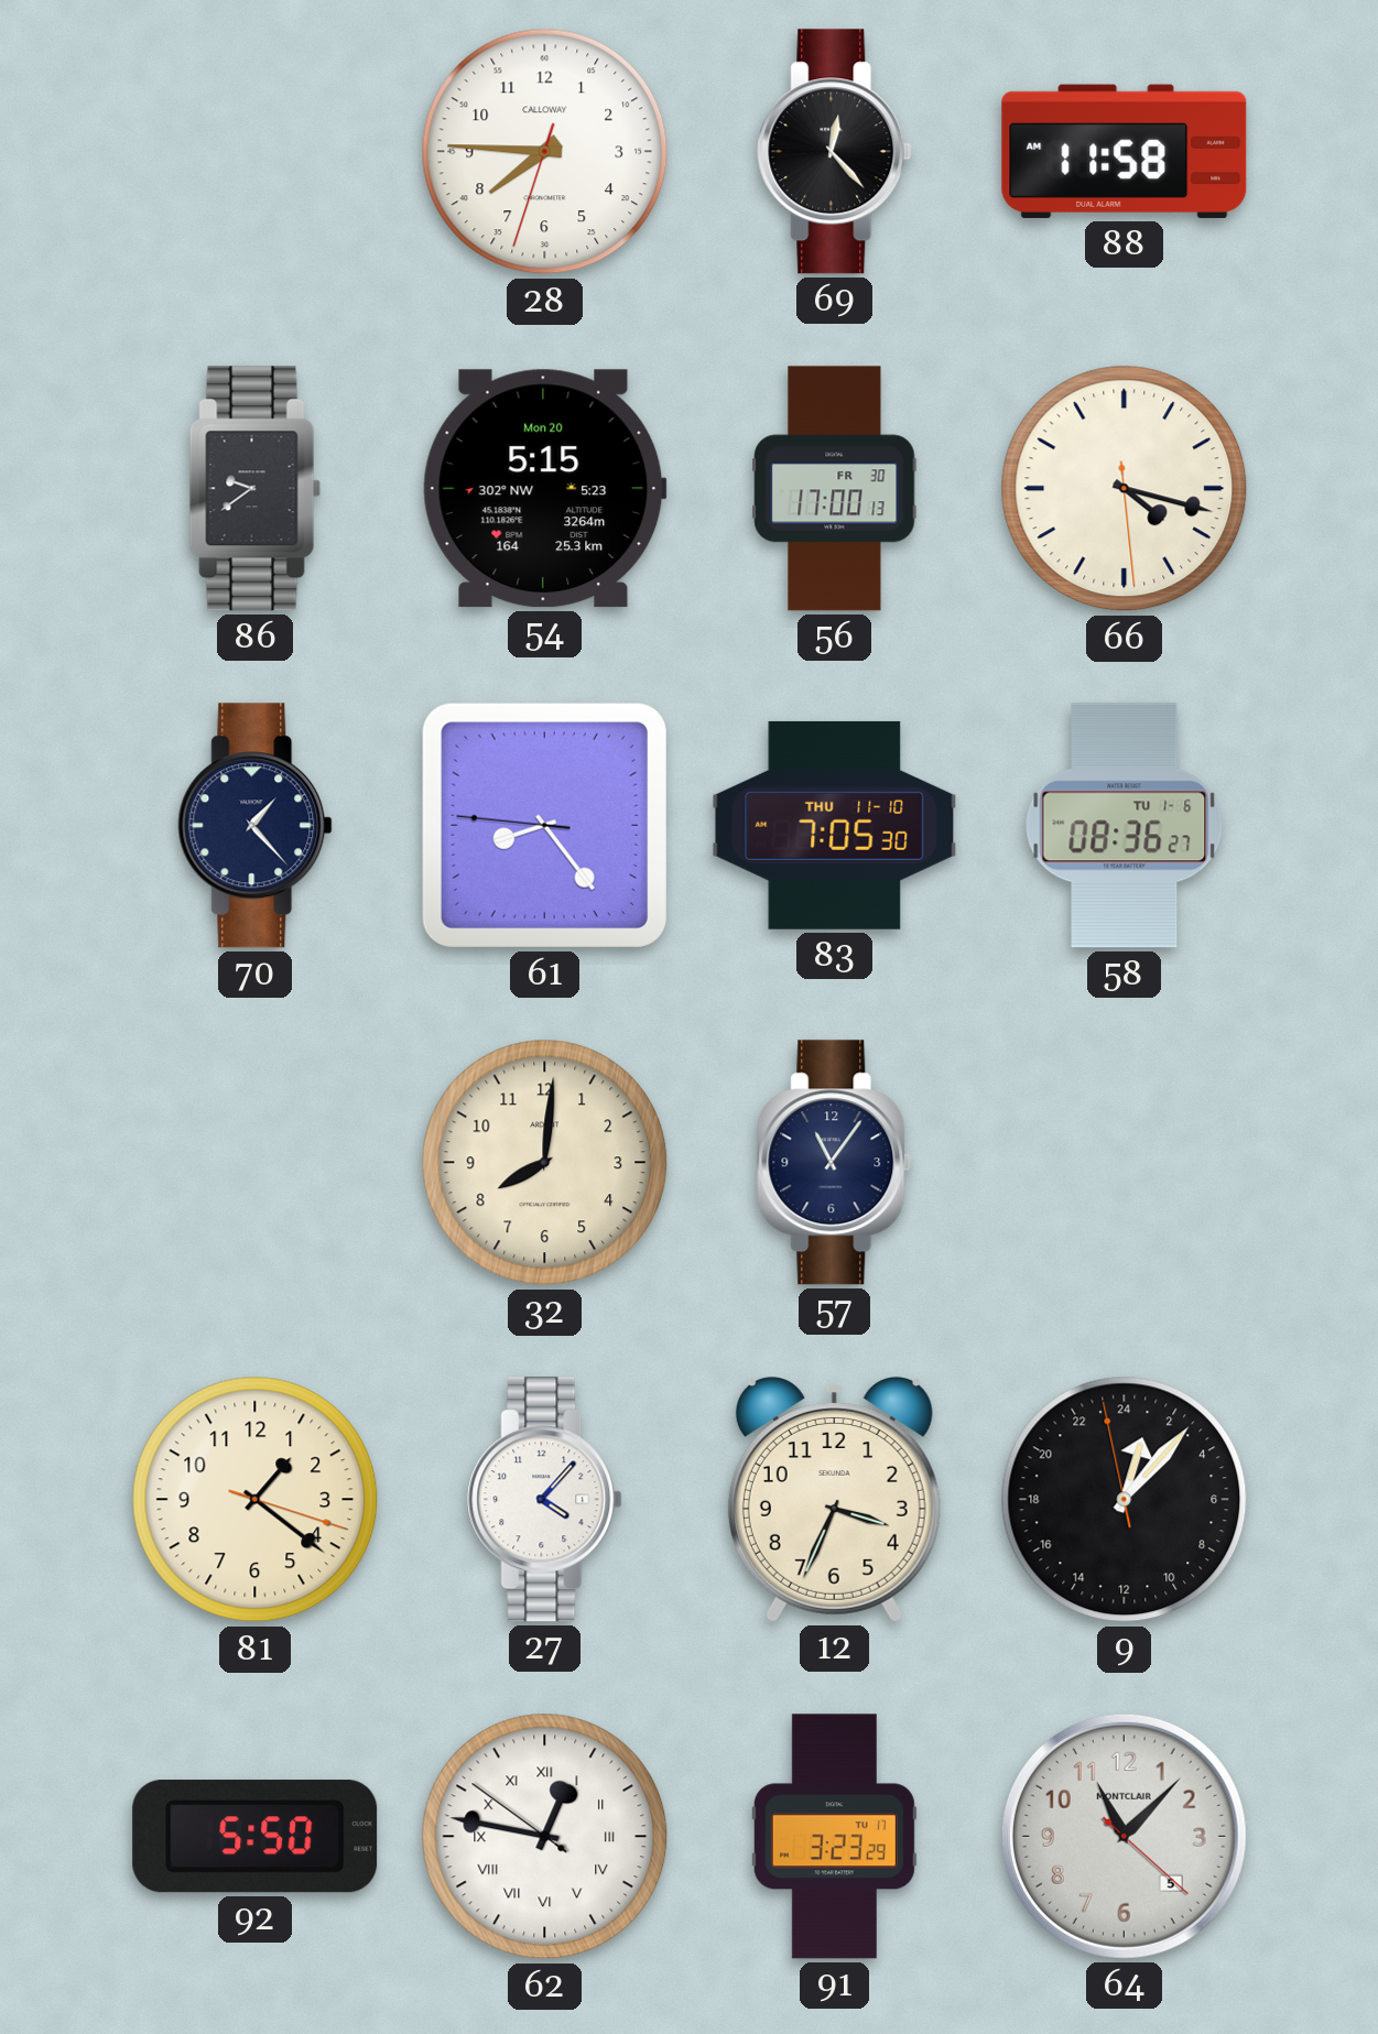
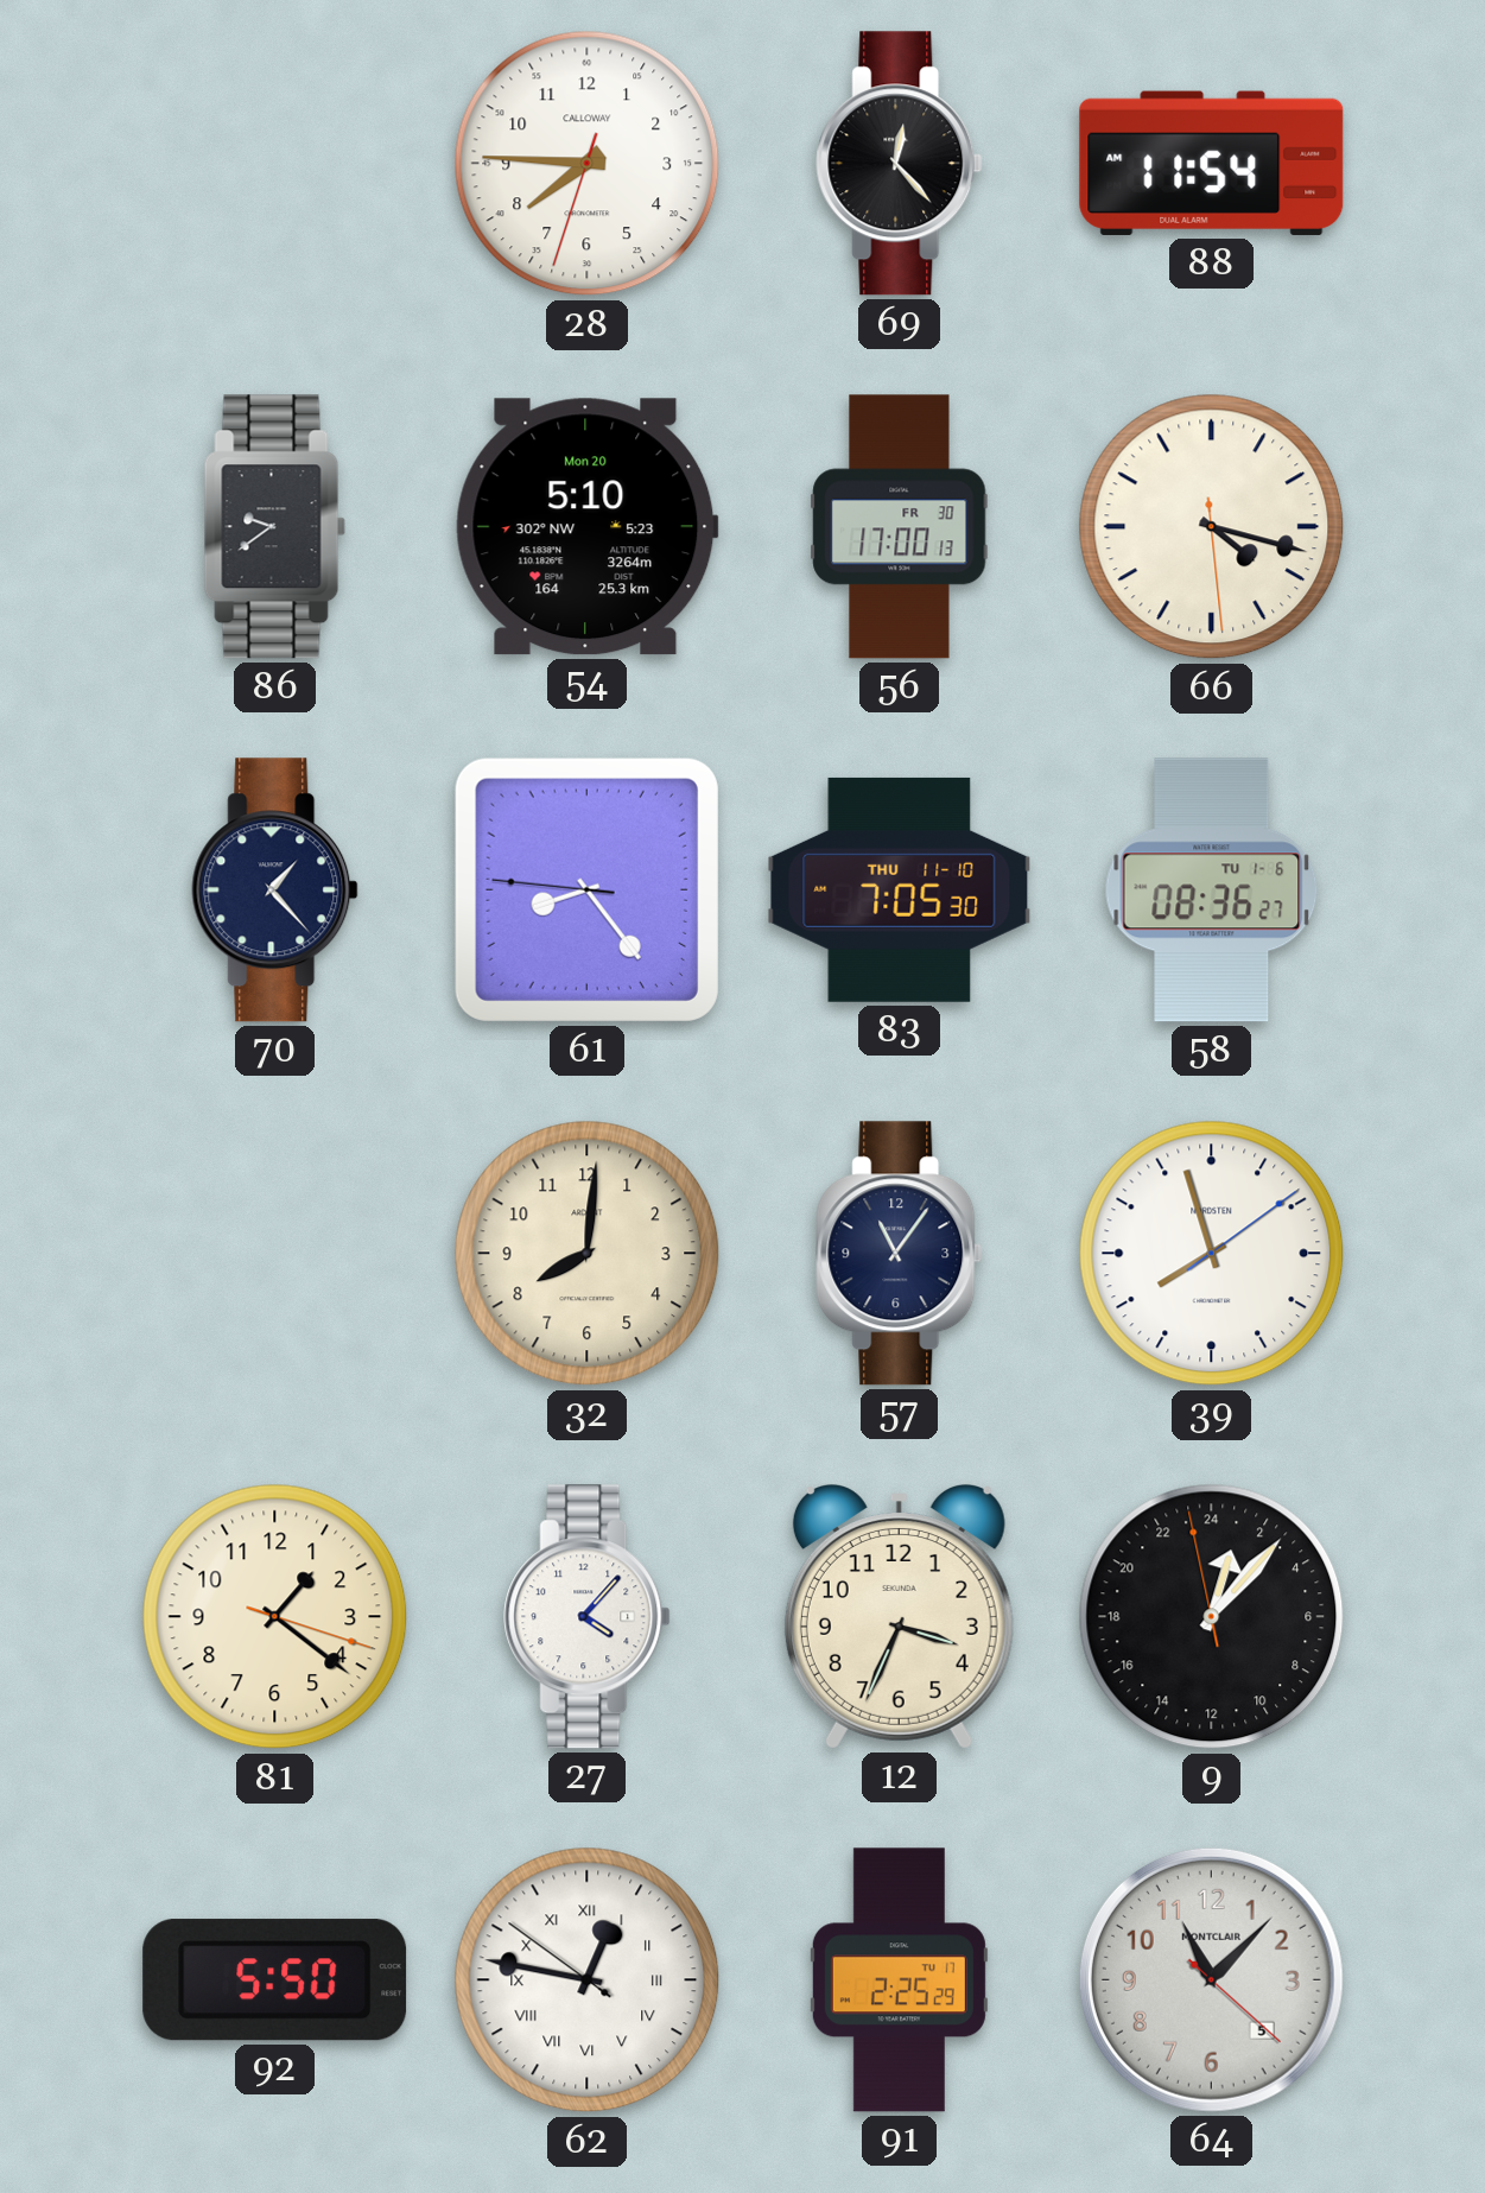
88: 11:58 -> 11:54
54: 5:15 -> 5:10
39: none -> 7:57
91: 3:23 -> 2:25
